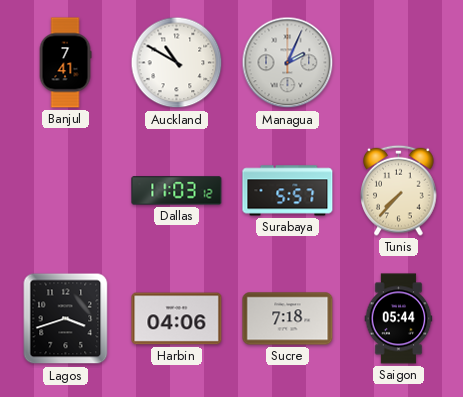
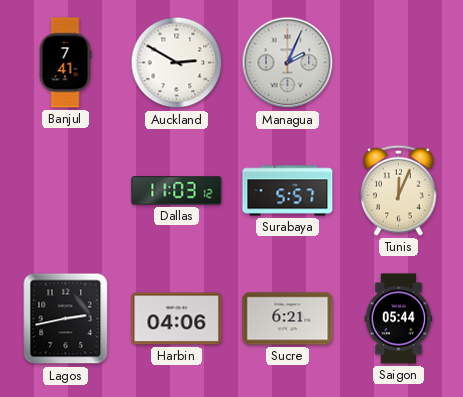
Auckland: 10:50 -> 2:50
Tunis: 7:37 -> 12:04
Lagos: 3:42 -> 2:43
Sucre: 7:18 -> 6:21
